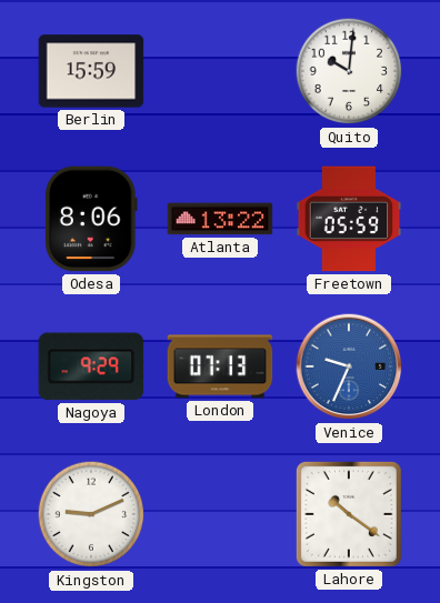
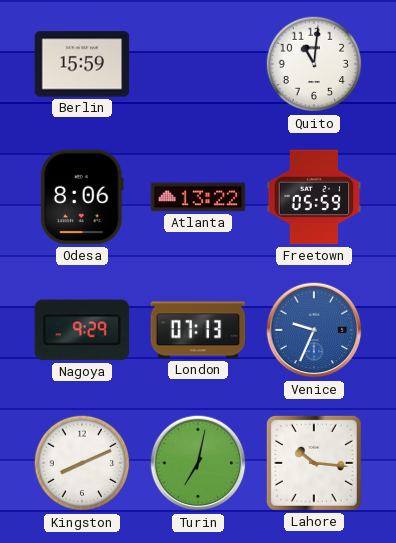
Quito: 10:01 -> 11:01
Kingston: 9:11 -> 8:11
Turin: none -> 7:02
Lahore: 10:21 -> 10:16
